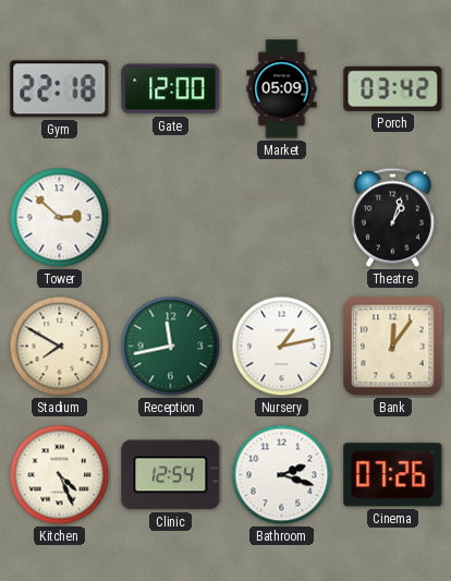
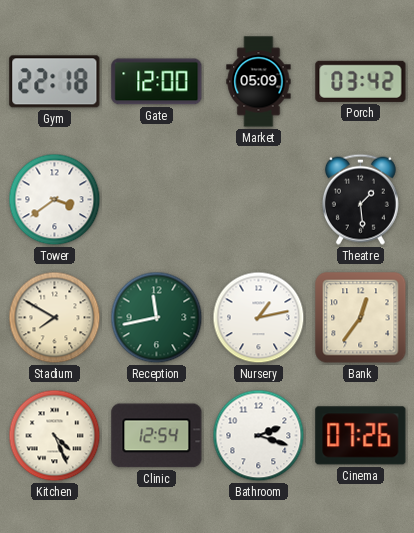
Tower: 2:52 -> 3:39
Theatre: 1:03 -> 1:29
Bank: 12:06 -> 12:36
